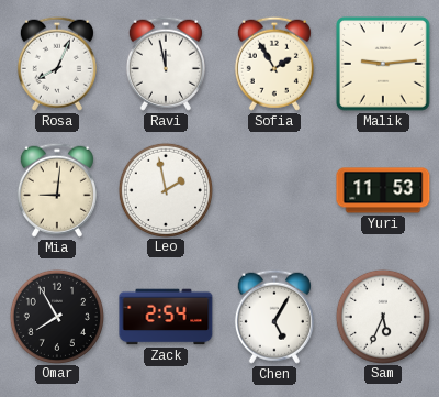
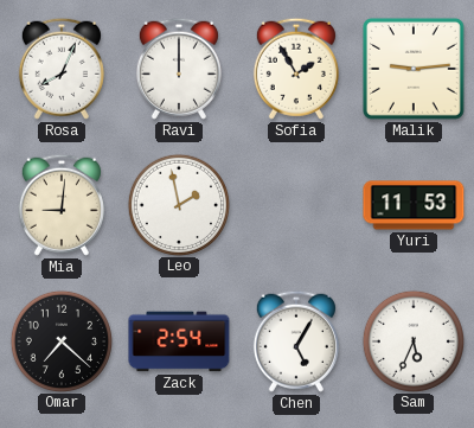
Ravi: 11:58 -> 12:00
Omar: 7:55 -> 7:22
